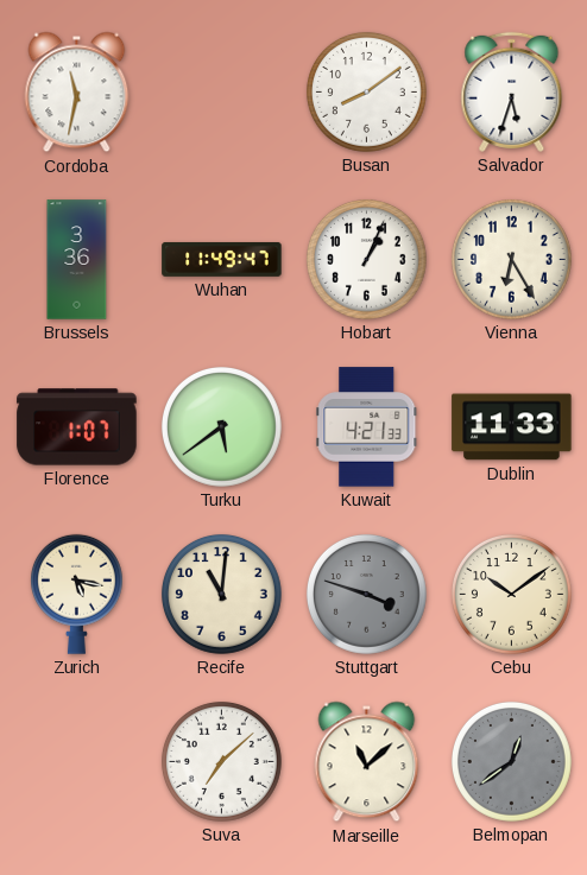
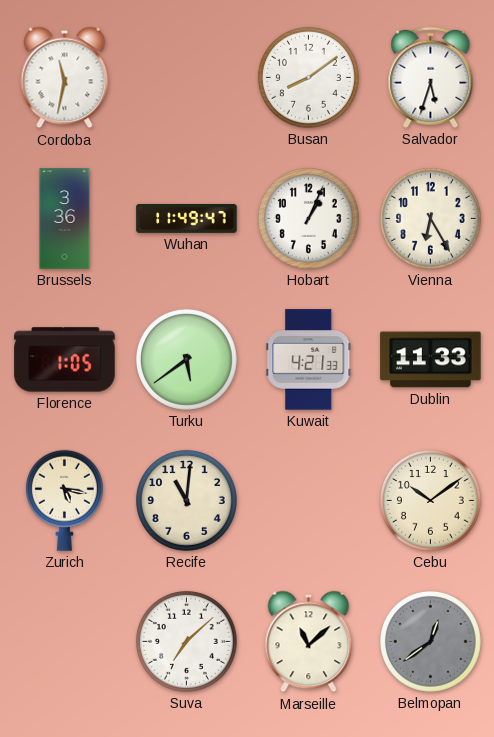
Florence: 1:07 -> 1:05
Stuttgart: 3:48 -> none
